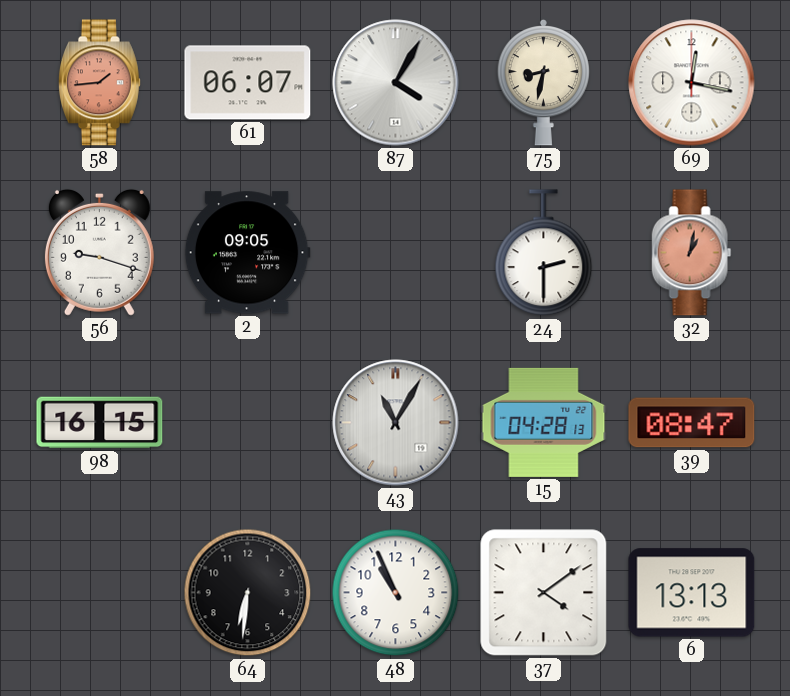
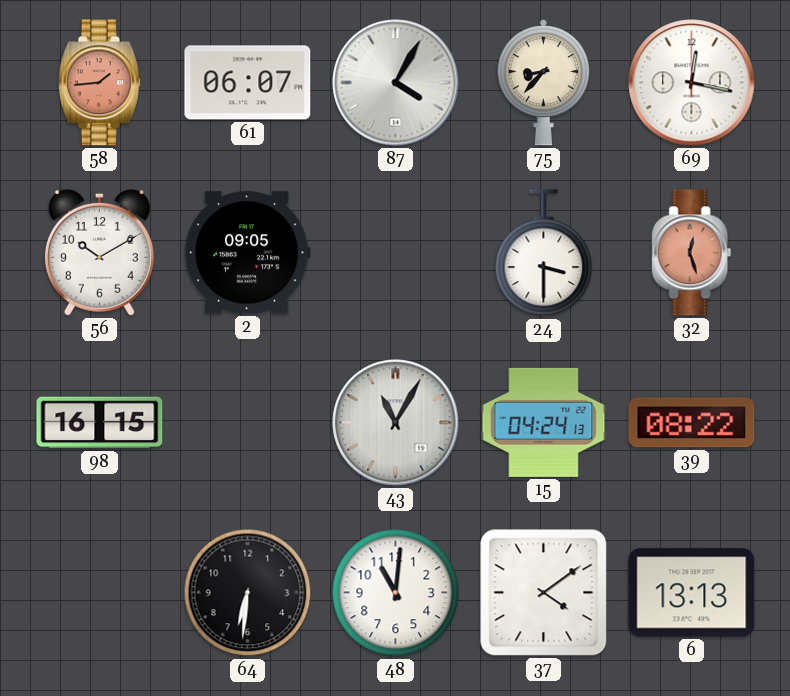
75: 8:32 -> 8:37
56: 9:18 -> 10:10
24: 2:30 -> 3:30
32: 1:02 -> 12:27
15: 04:28 -> 04:24
39: 08:47 -> 08:22
48: 10:56 -> 11:01
